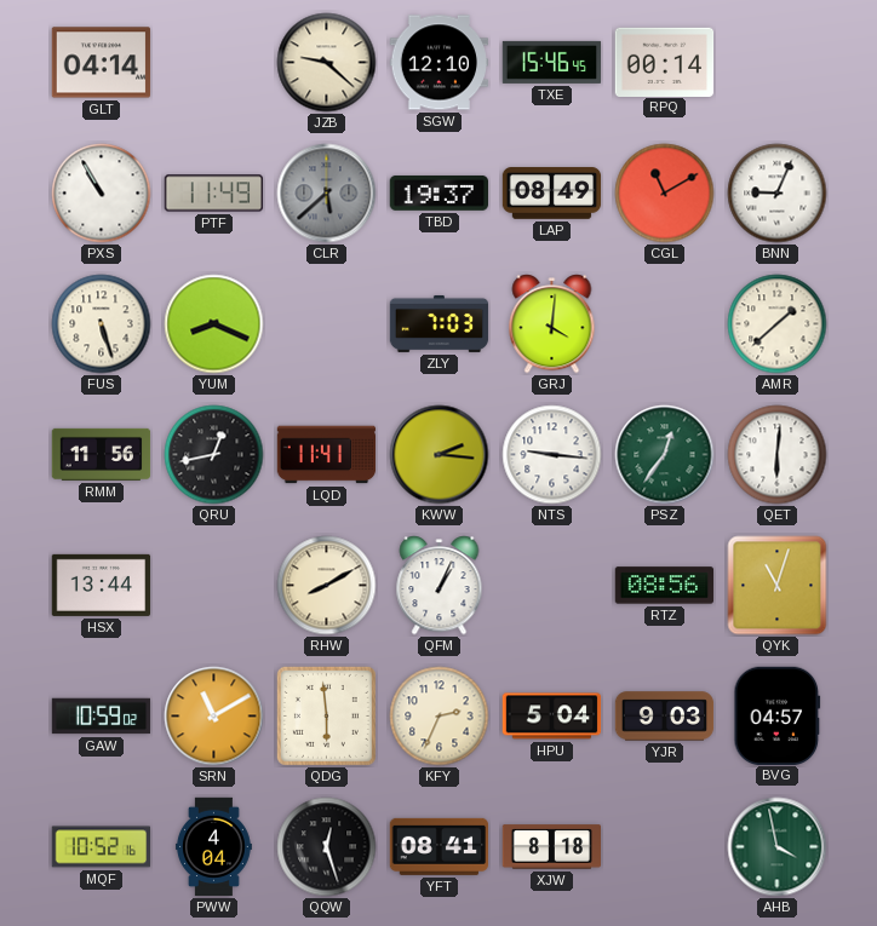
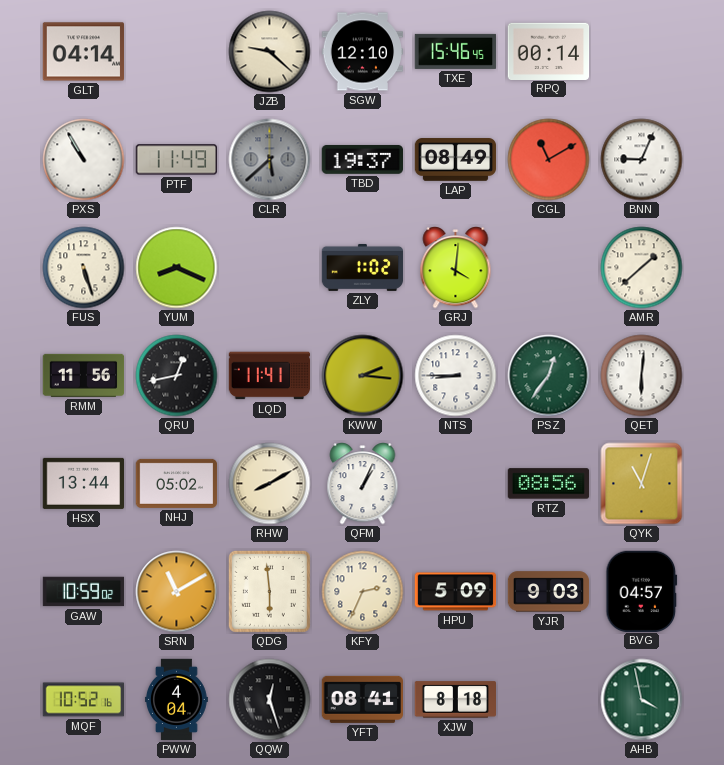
ZLY: 7:03 -> 1:02
NTS: 9:16 -> 8:45
NHJ: none -> 05:02
HPU: 5:04 -> 5:09
